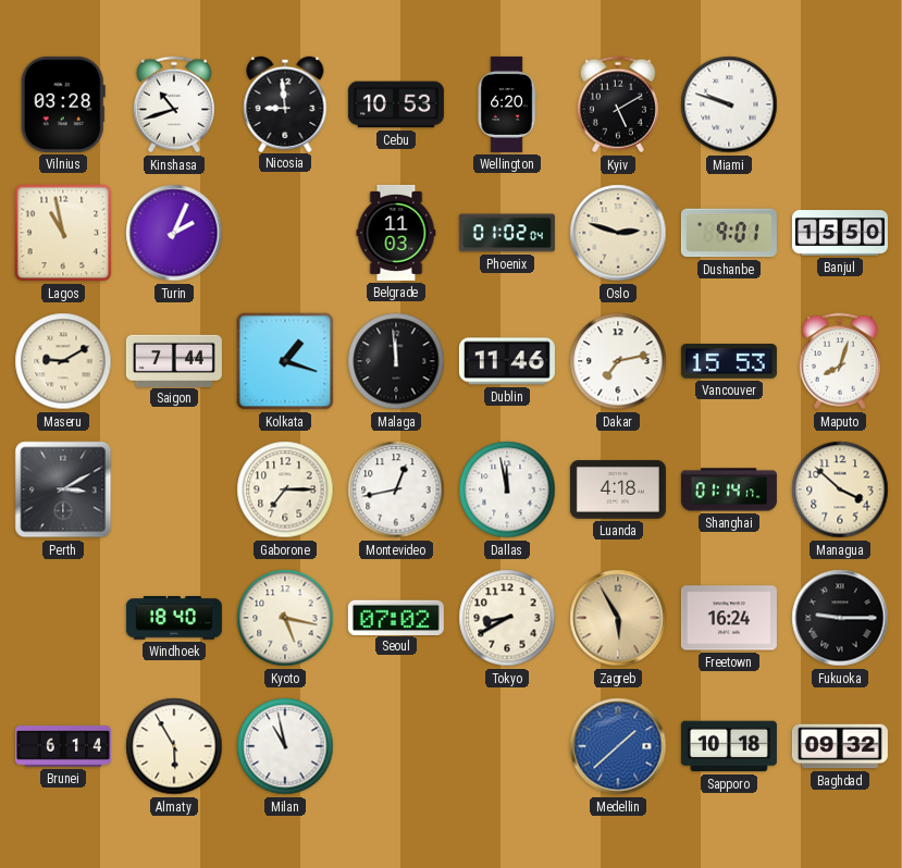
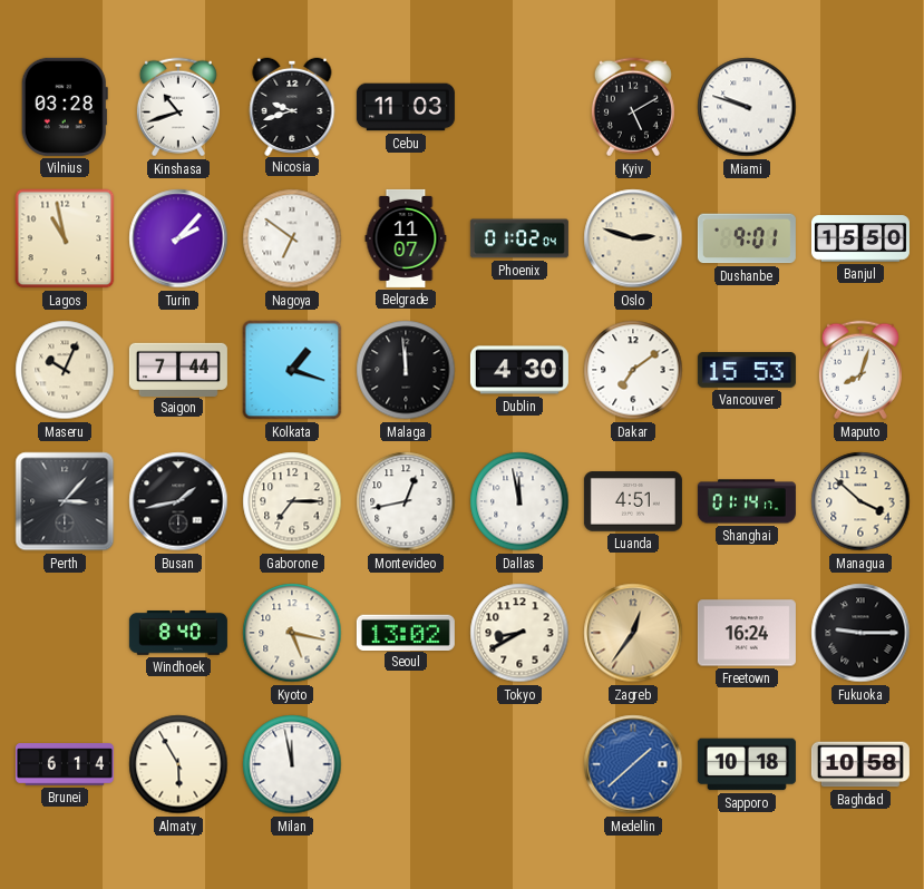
Nicosia: 8:59 -> 9:42
Cebu: 10:53 -> 11:03
Wellington: 6:20 -> none
Turin: 2:04 -> 2:07
Nagoya: none -> 6:51
Belgrade: 11:03 -> 11:07
Maseru: 9:10 -> 10:04
Dublin: 11:46 -> 4:30
Dakar: 7:13 -> 7:09
Perth: 3:10 -> 3:07
Busan: none -> 1:43
Luanda: 4:18 -> 4:51
Windhoek: 18:40 -> 8:40
Seoul: 07:02 -> 13:02
Zagreb: 5:55 -> 12:36
Milan: 10:58 -> 11:58
Baghdad: 09:32 -> 10:58
